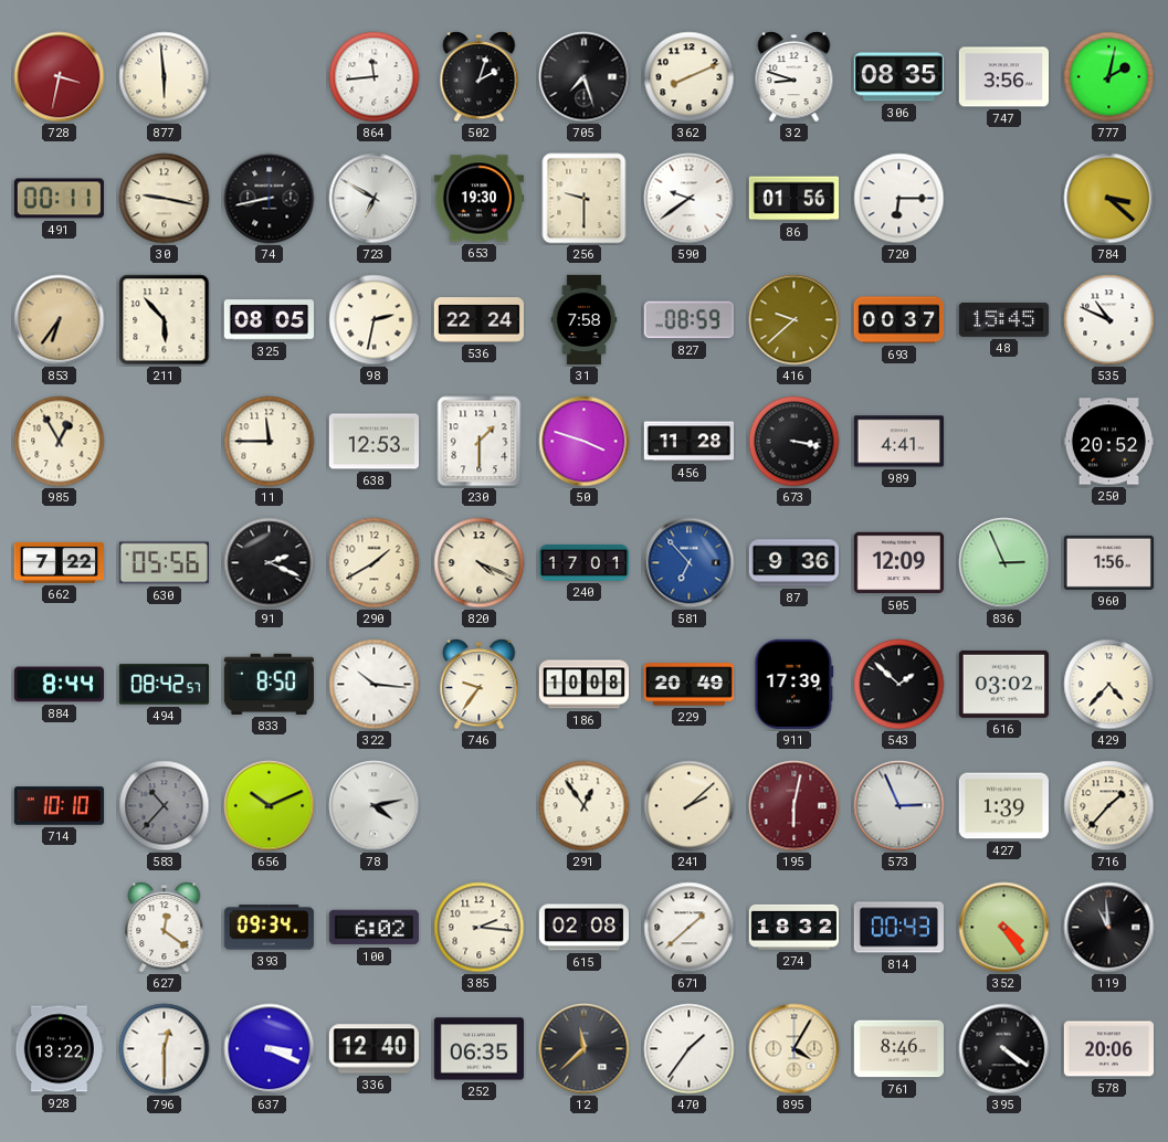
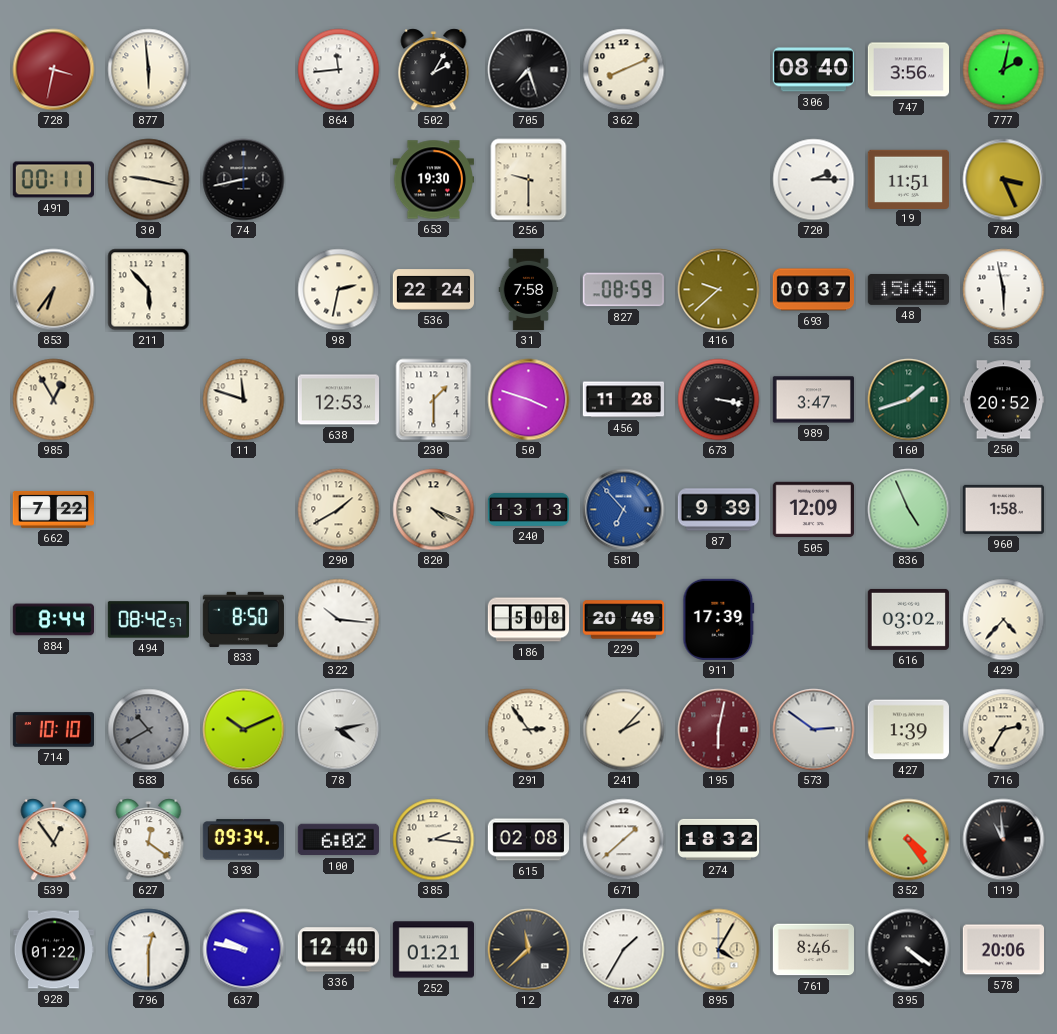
502: 2:03 -> 2:05
32: 8:48 -> none
306: 08:35 -> 08:40
723: 6:50 -> none
590: 9:39 -> none
86: 01:56 -> none
720: 6:15 -> 2:15
19: none -> 11:51
784: 3:22 -> 3:26
325: 08:05 -> none
535: 10:49 -> 5:58
11: 11:45 -> 11:48
989: 4:41 -> 3:47
160: none -> 1:42
630: 05:56 -> none
91: 2:19 -> none
240: 17:01 -> 13:13
87: 9:36 -> 9:39
836: 2:56 -> 4:56
960: 1:56 -> 1:58
746: 9:36 -> none
186: 10:08 -> 5:08
543: 1:52 -> none
583: 10:37 -> 10:40
291: 12:54 -> 2:54
241: 2:08 -> 2:07
573: 2:56 -> 2:51
716: 1:37 -> 2:35
539: none -> 12:54
814: 00:43 -> none
928: 13:22 -> 01:22
637: 3:19 -> 9:47
252: 06:35 -> 01:21
470: 1:36 -> 1:35
